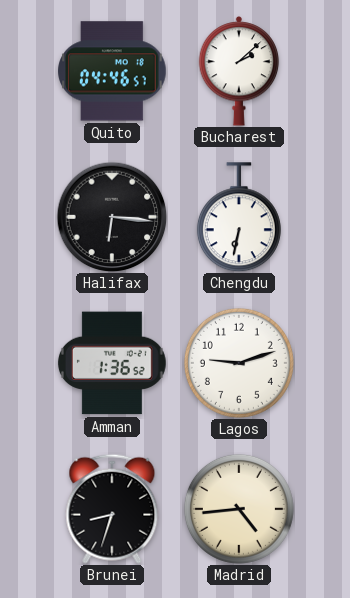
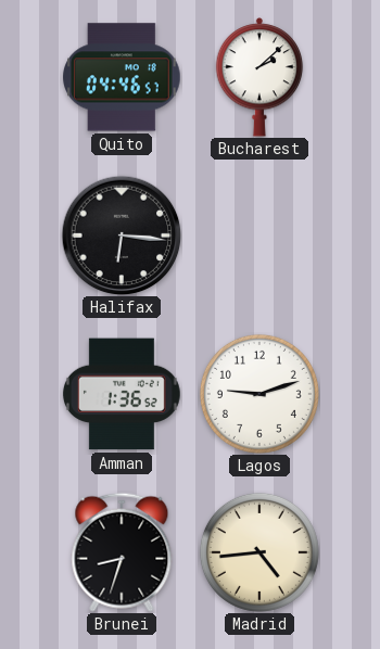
Chengdu: 6:32 -> none
